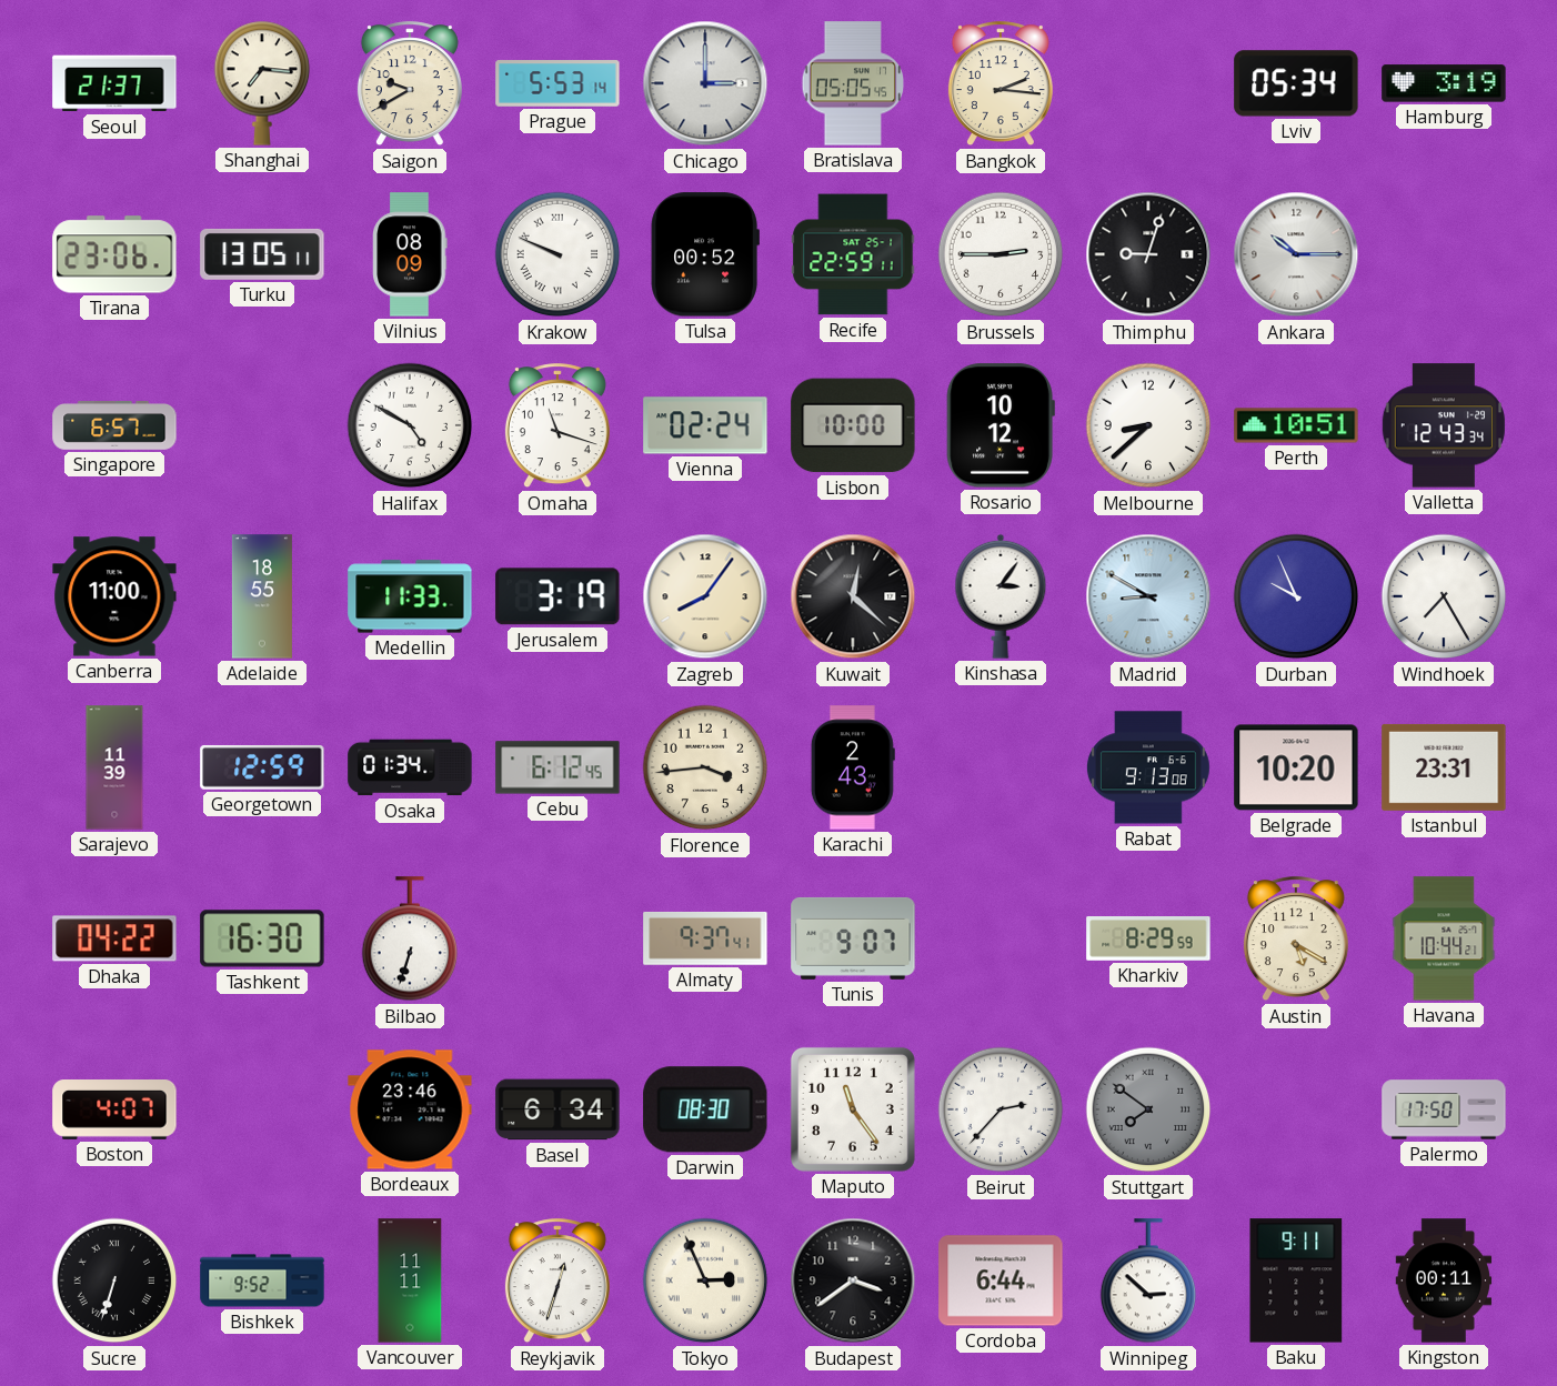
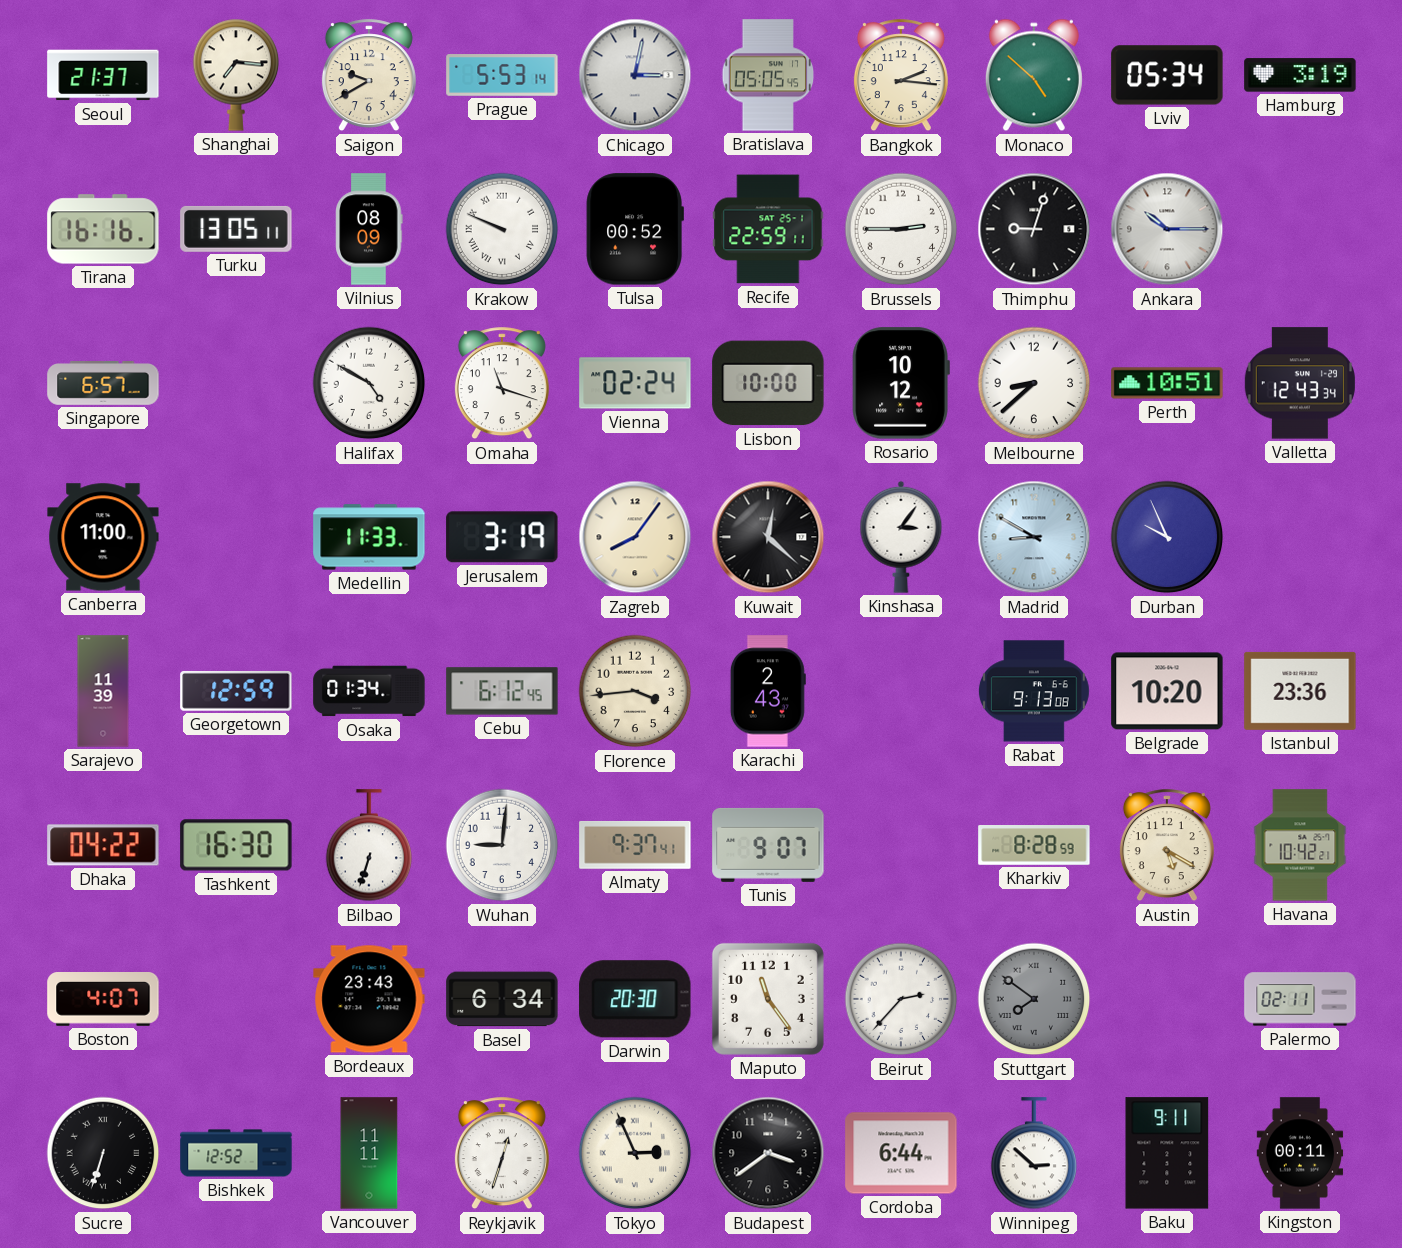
Chicago: 3:00 -> 3:02
Monaco: none -> 4:52
Tirana: 23:06 -> 16:16
Adelaide: 18:55 -> none
Windhoek: 7:25 -> none
Istanbul: 23:31 -> 23:36
Wuhan: none -> 9:01
Kharkiv: 8:29 -> 8:28
Havana: 10:44 -> 10:42
Bordeaux: 23:46 -> 23:43
Darwin: 08:30 -> 20:30
Palermo: 17:50 -> 02:11
Bishkek: 9:52 -> 12:52
